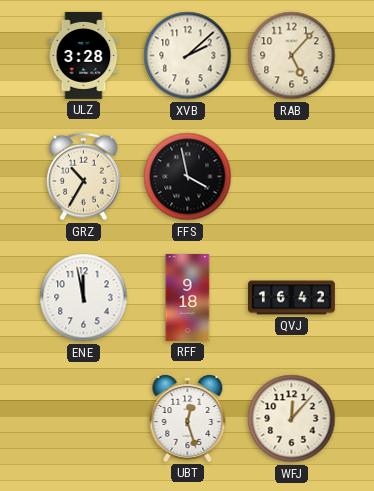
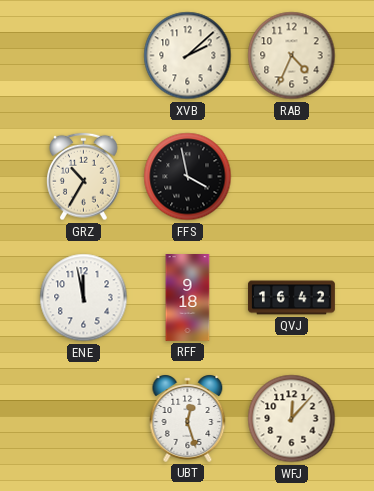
ULZ: 3:28 -> none
RAB: 5:07 -> 4:34
